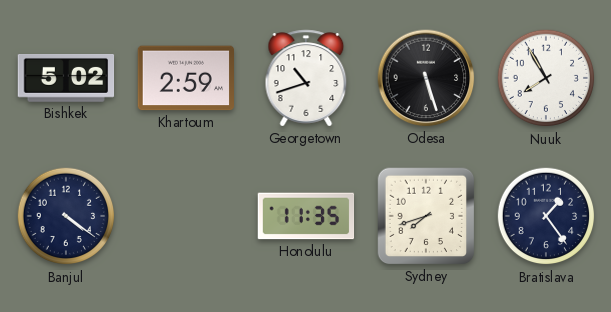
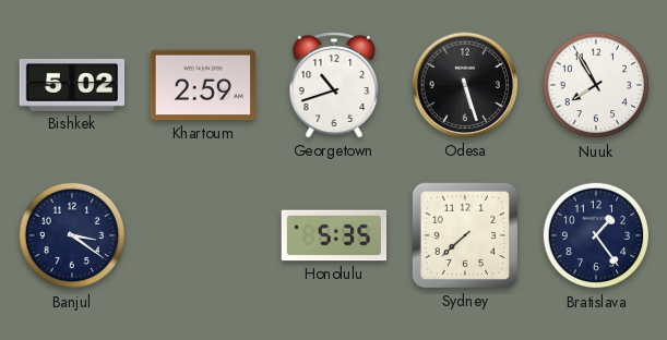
Banjul: 4:21 -> 3:21
Honolulu: 11:35 -> 5:35
Sydney: 7:42 -> 7:38
